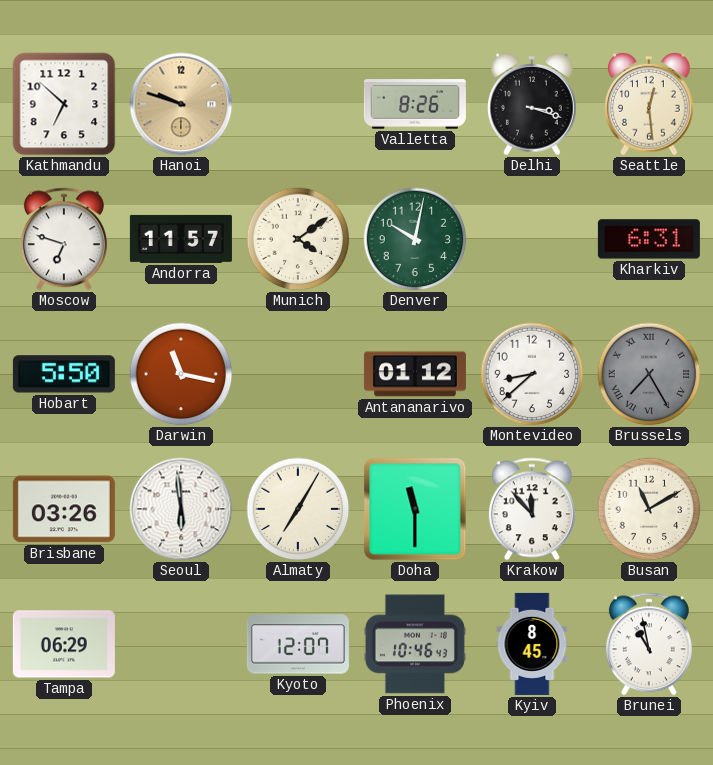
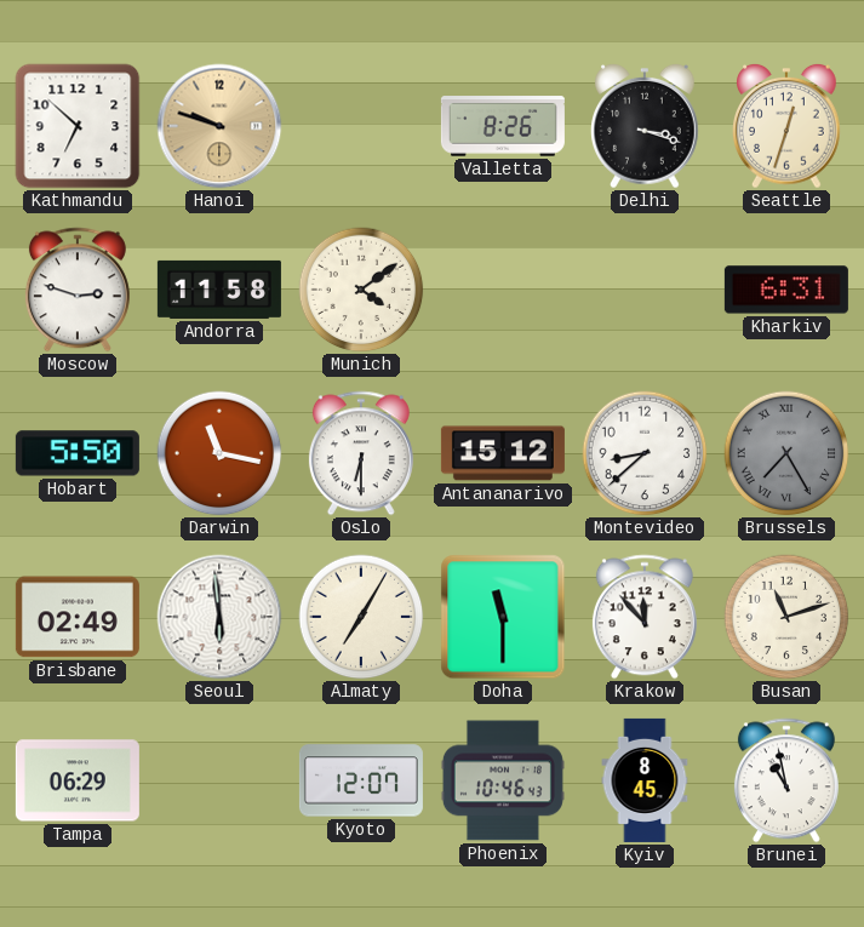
Seattle: 12:29 -> 12:33
Moscow: 6:48 -> 2:48
Andorra: 11:57 -> 11:58
Denver: 10:02 -> none
Oslo: none -> 6:30
Antananarivo: 01:12 -> 15:12
Brisbane: 03:26 -> 02:49
Busan: 11:10 -> 11:12
